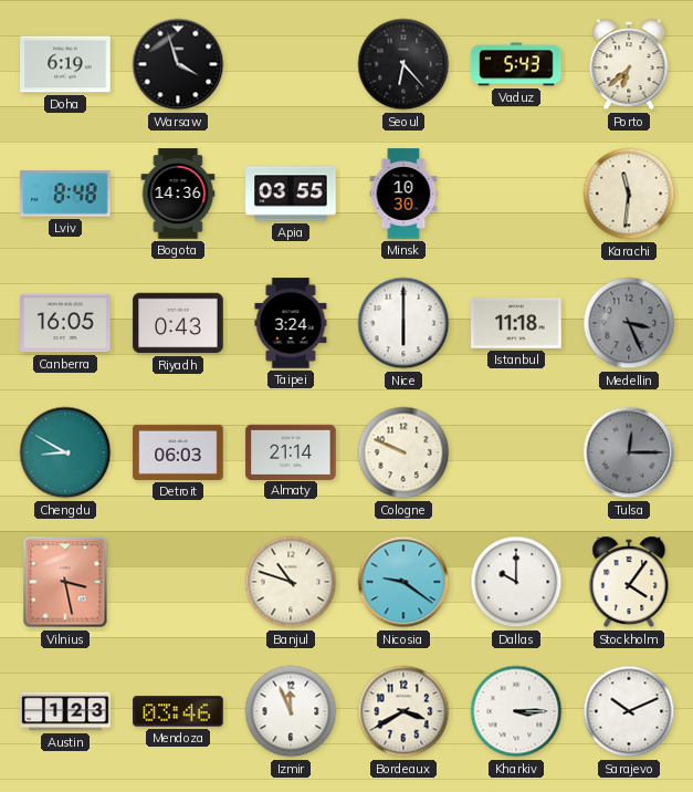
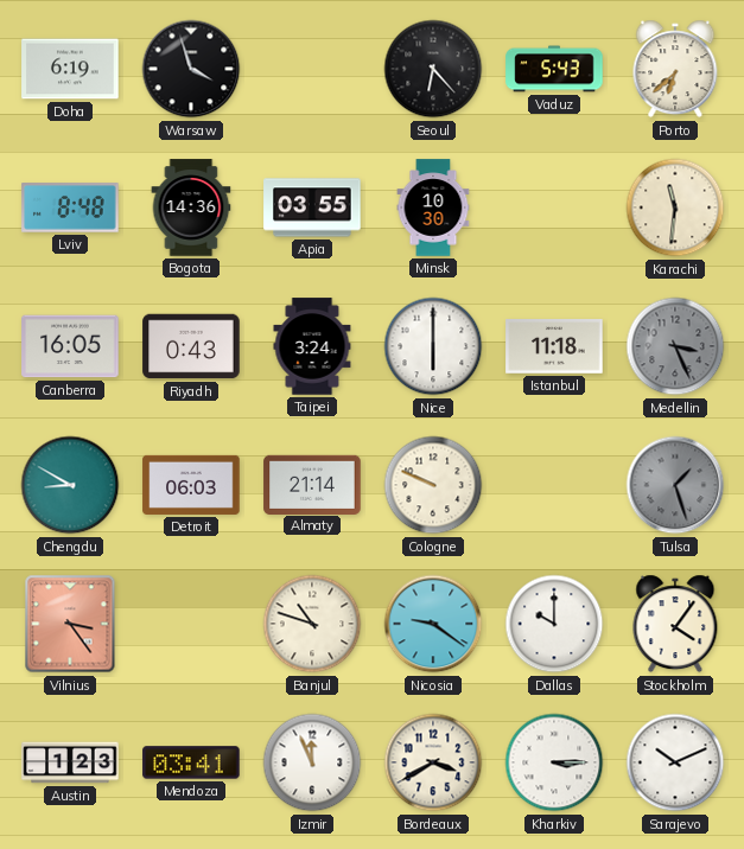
Tulsa: 12:15 -> 1:27
Vilnius: 3:28 -> 3:24
Mendoza: 03:46 -> 03:41
